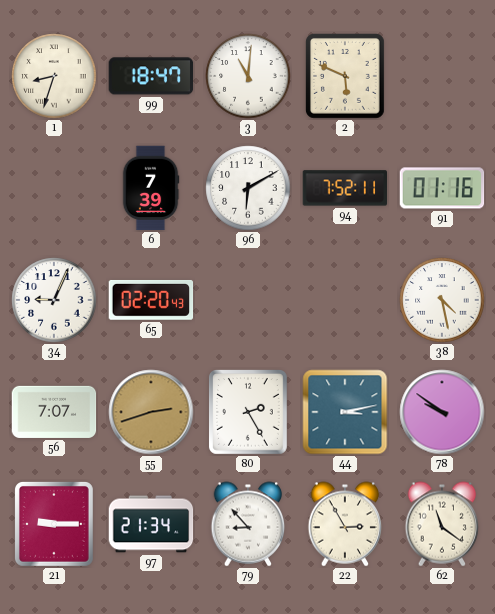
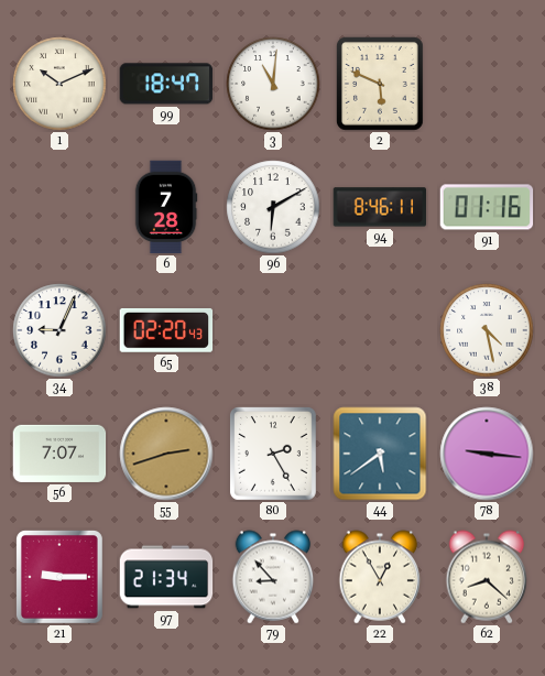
1: 8:33 -> 10:11
6: 7:39 -> 7:28
94: 7:52 -> 8:46
44: 3:13 -> 5:39
78: 9:51 -> 9:16
22: 2:55 -> 12:55
62: 11:21 -> 8:22
